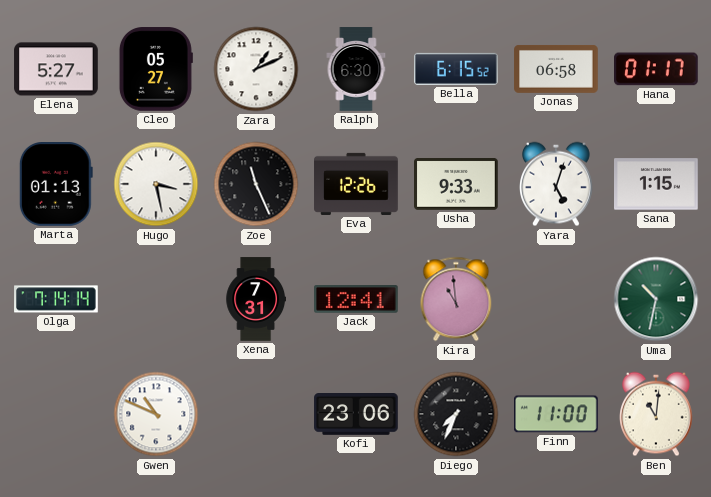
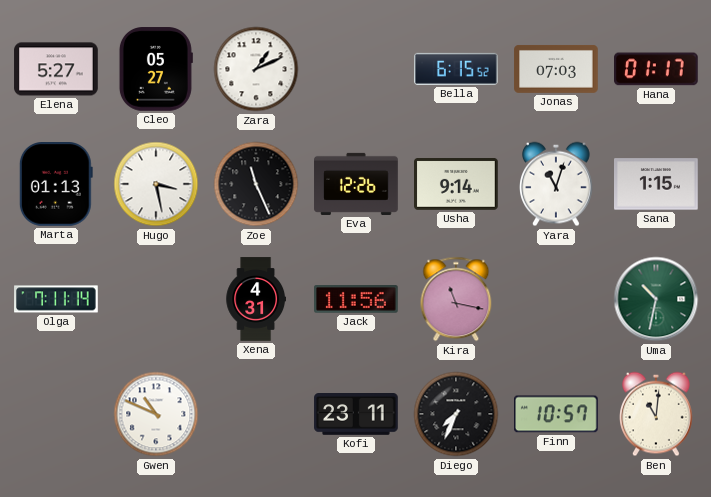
Ralph: 6:30 -> none
Jonas: 06:58 -> 07:03
Usha: 9:33 -> 9:14
Yara: 5:03 -> 11:03
Olga: 7:14 -> 7:11
Xena: 7:31 -> 4:31
Jack: 12:41 -> 11:56
Kira: 10:59 -> 11:17
Kofi: 23:06 -> 23:11
Finn: 11:00 -> 10:57
